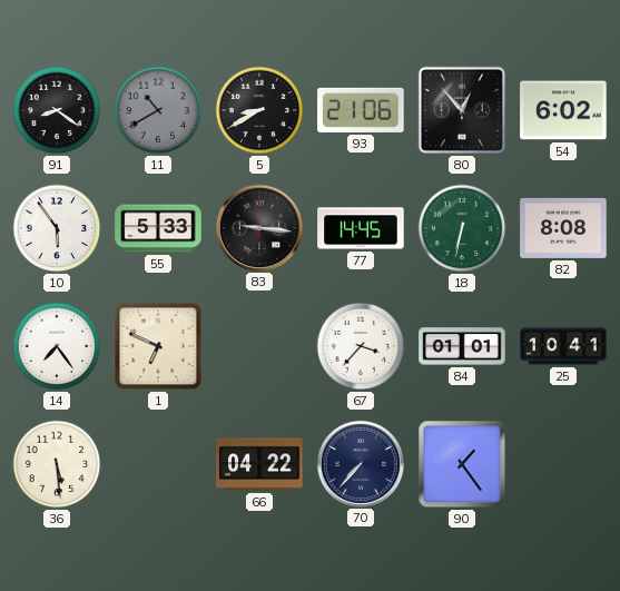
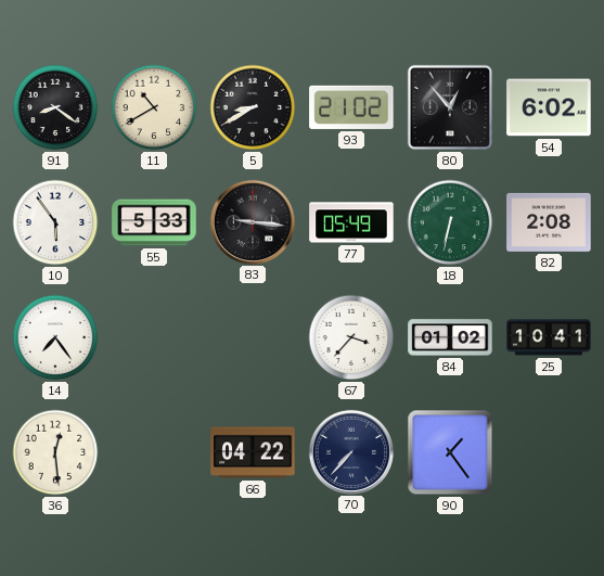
11 dial: grey -> cream
93: 21:06 -> 21:02
77: 14:45 -> 05:49
82: 8:08 -> 2:08
1: 6:49 -> none
84: 01:01 -> 01:02
36: 5:29 -> 12:29
